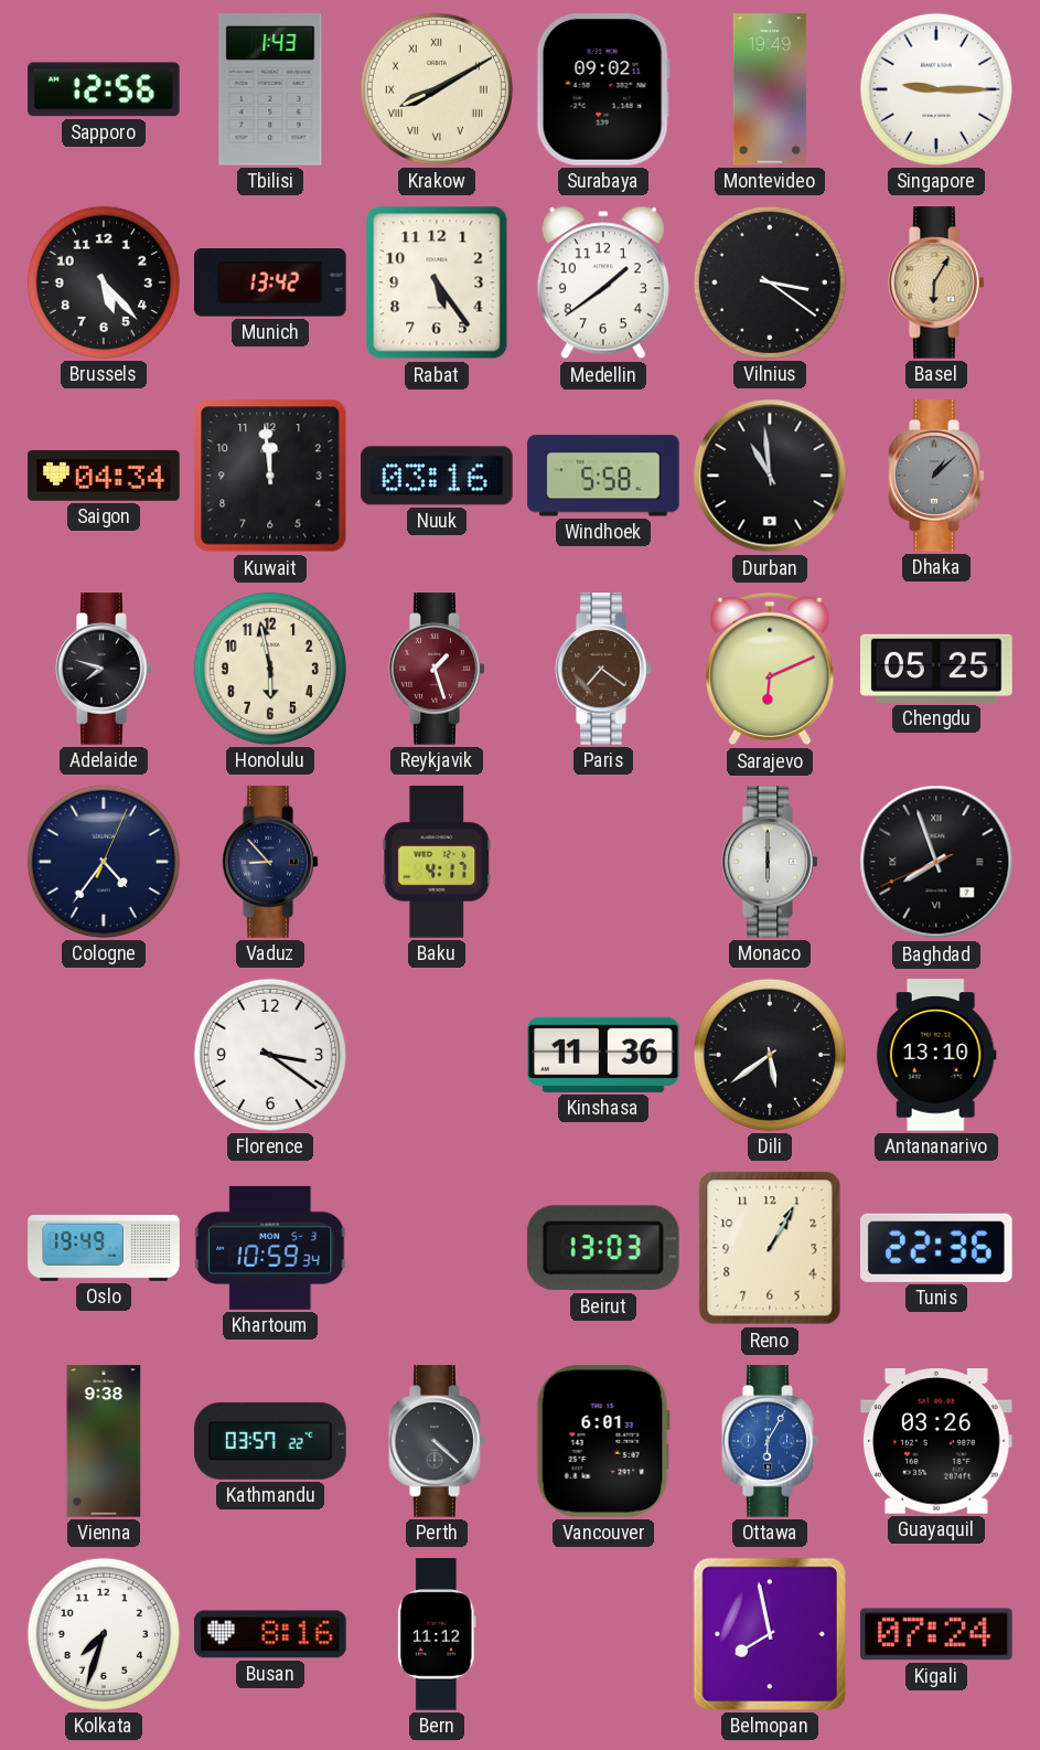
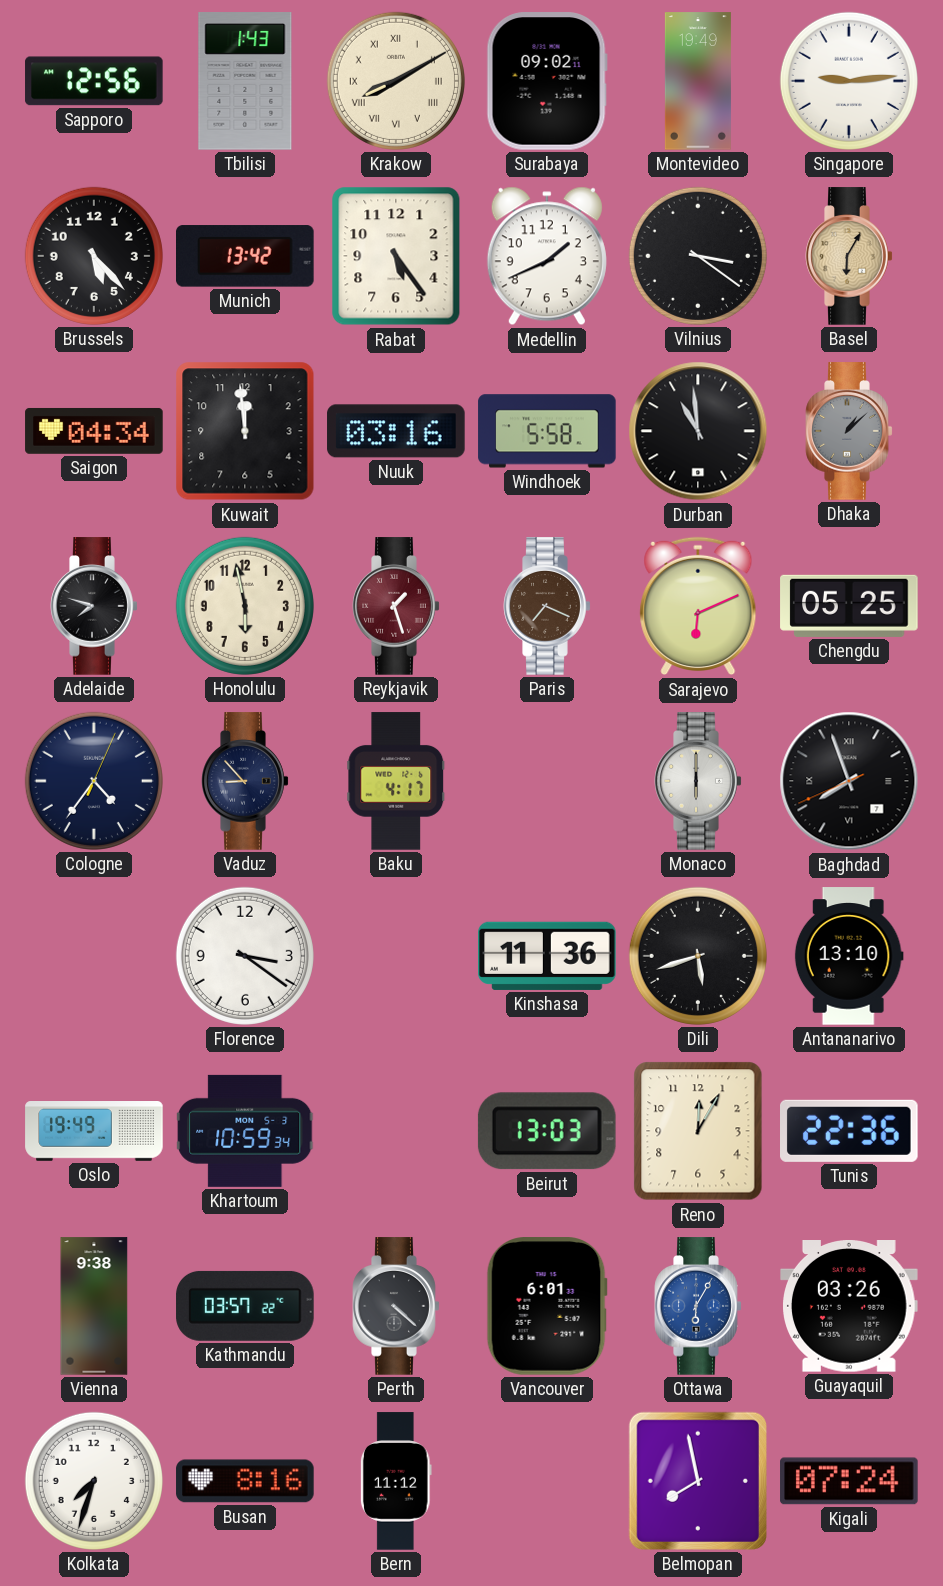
Singapore: 9:15 -> 9:14
Medellin: 1:39 -> 1:41
Paris: 7:21 -> 7:19
Dili: 5:39 -> 5:42
Reno: 1:05 -> 12:05
